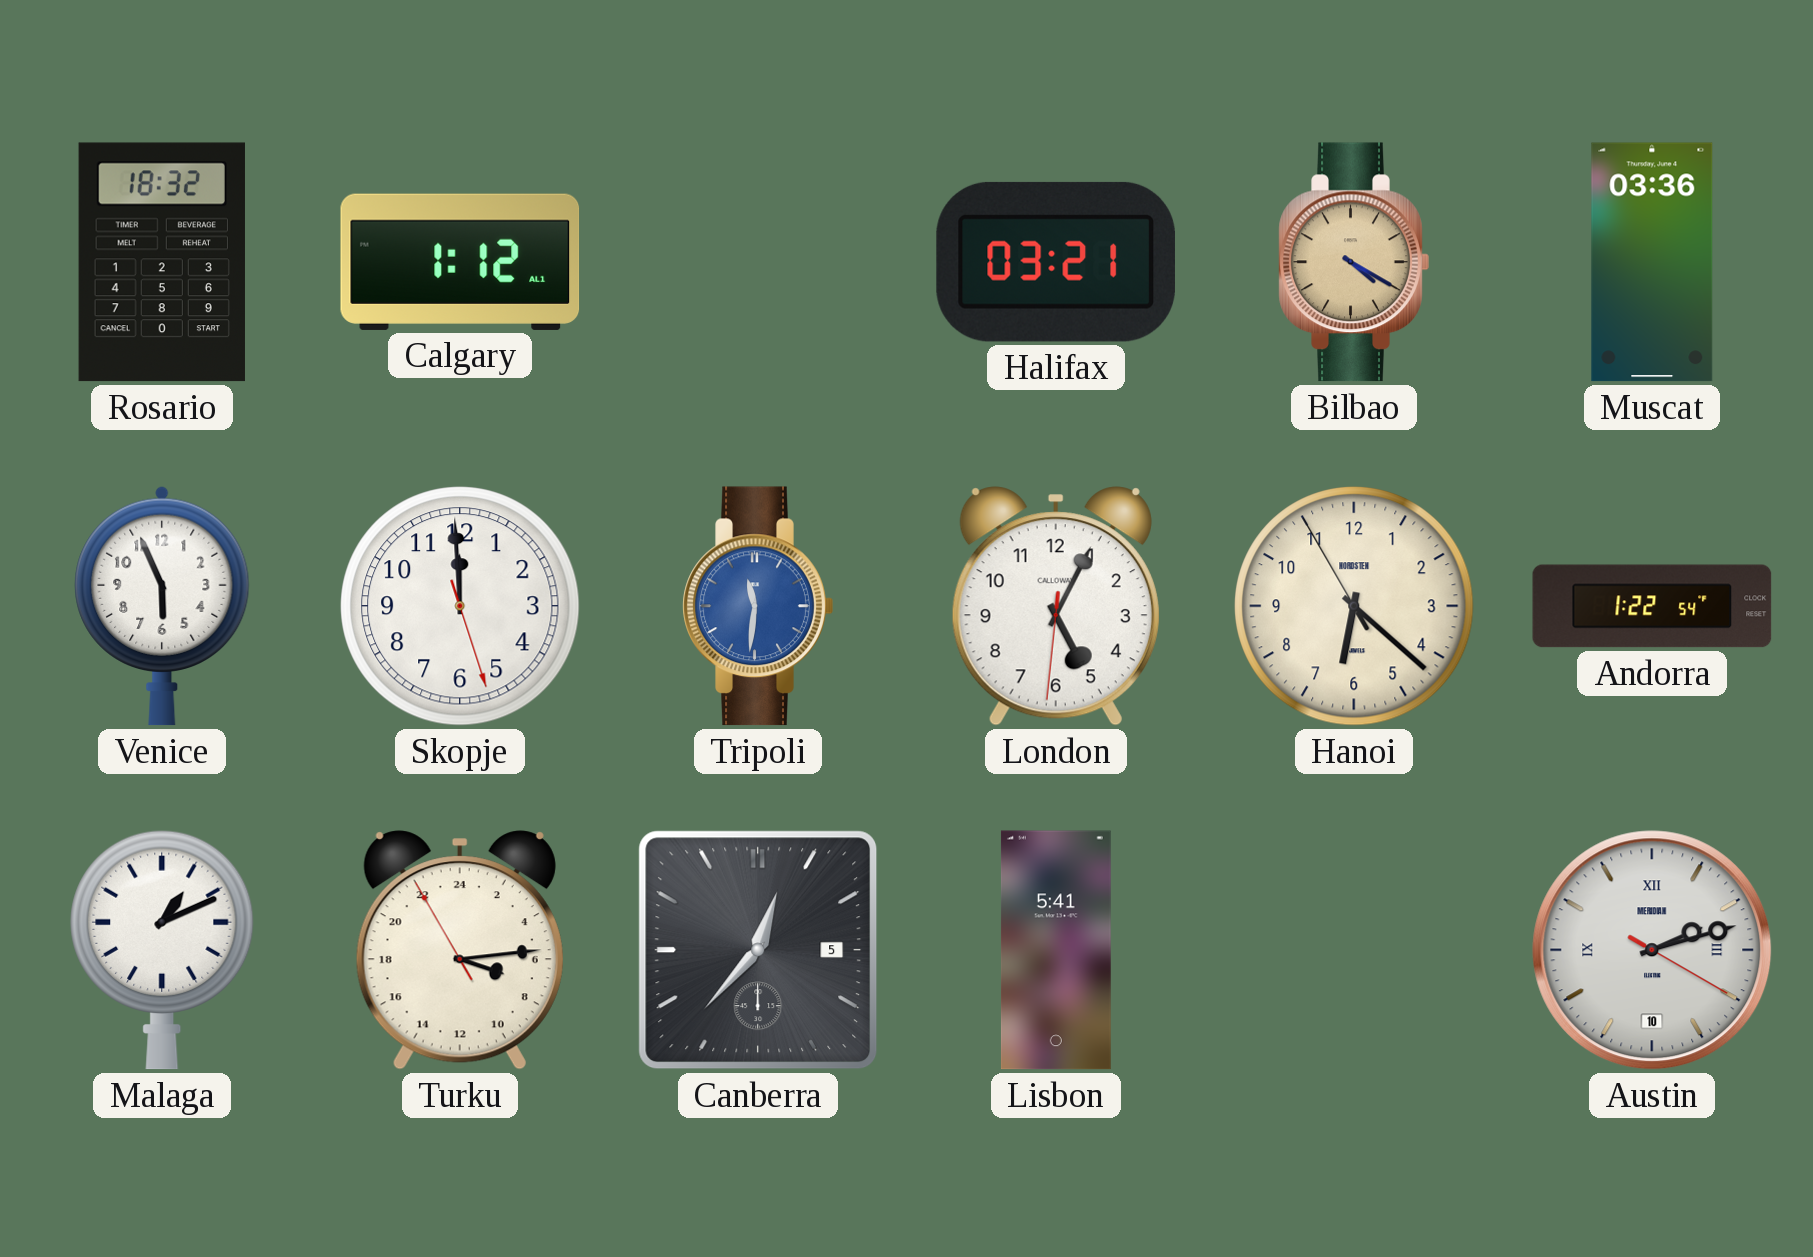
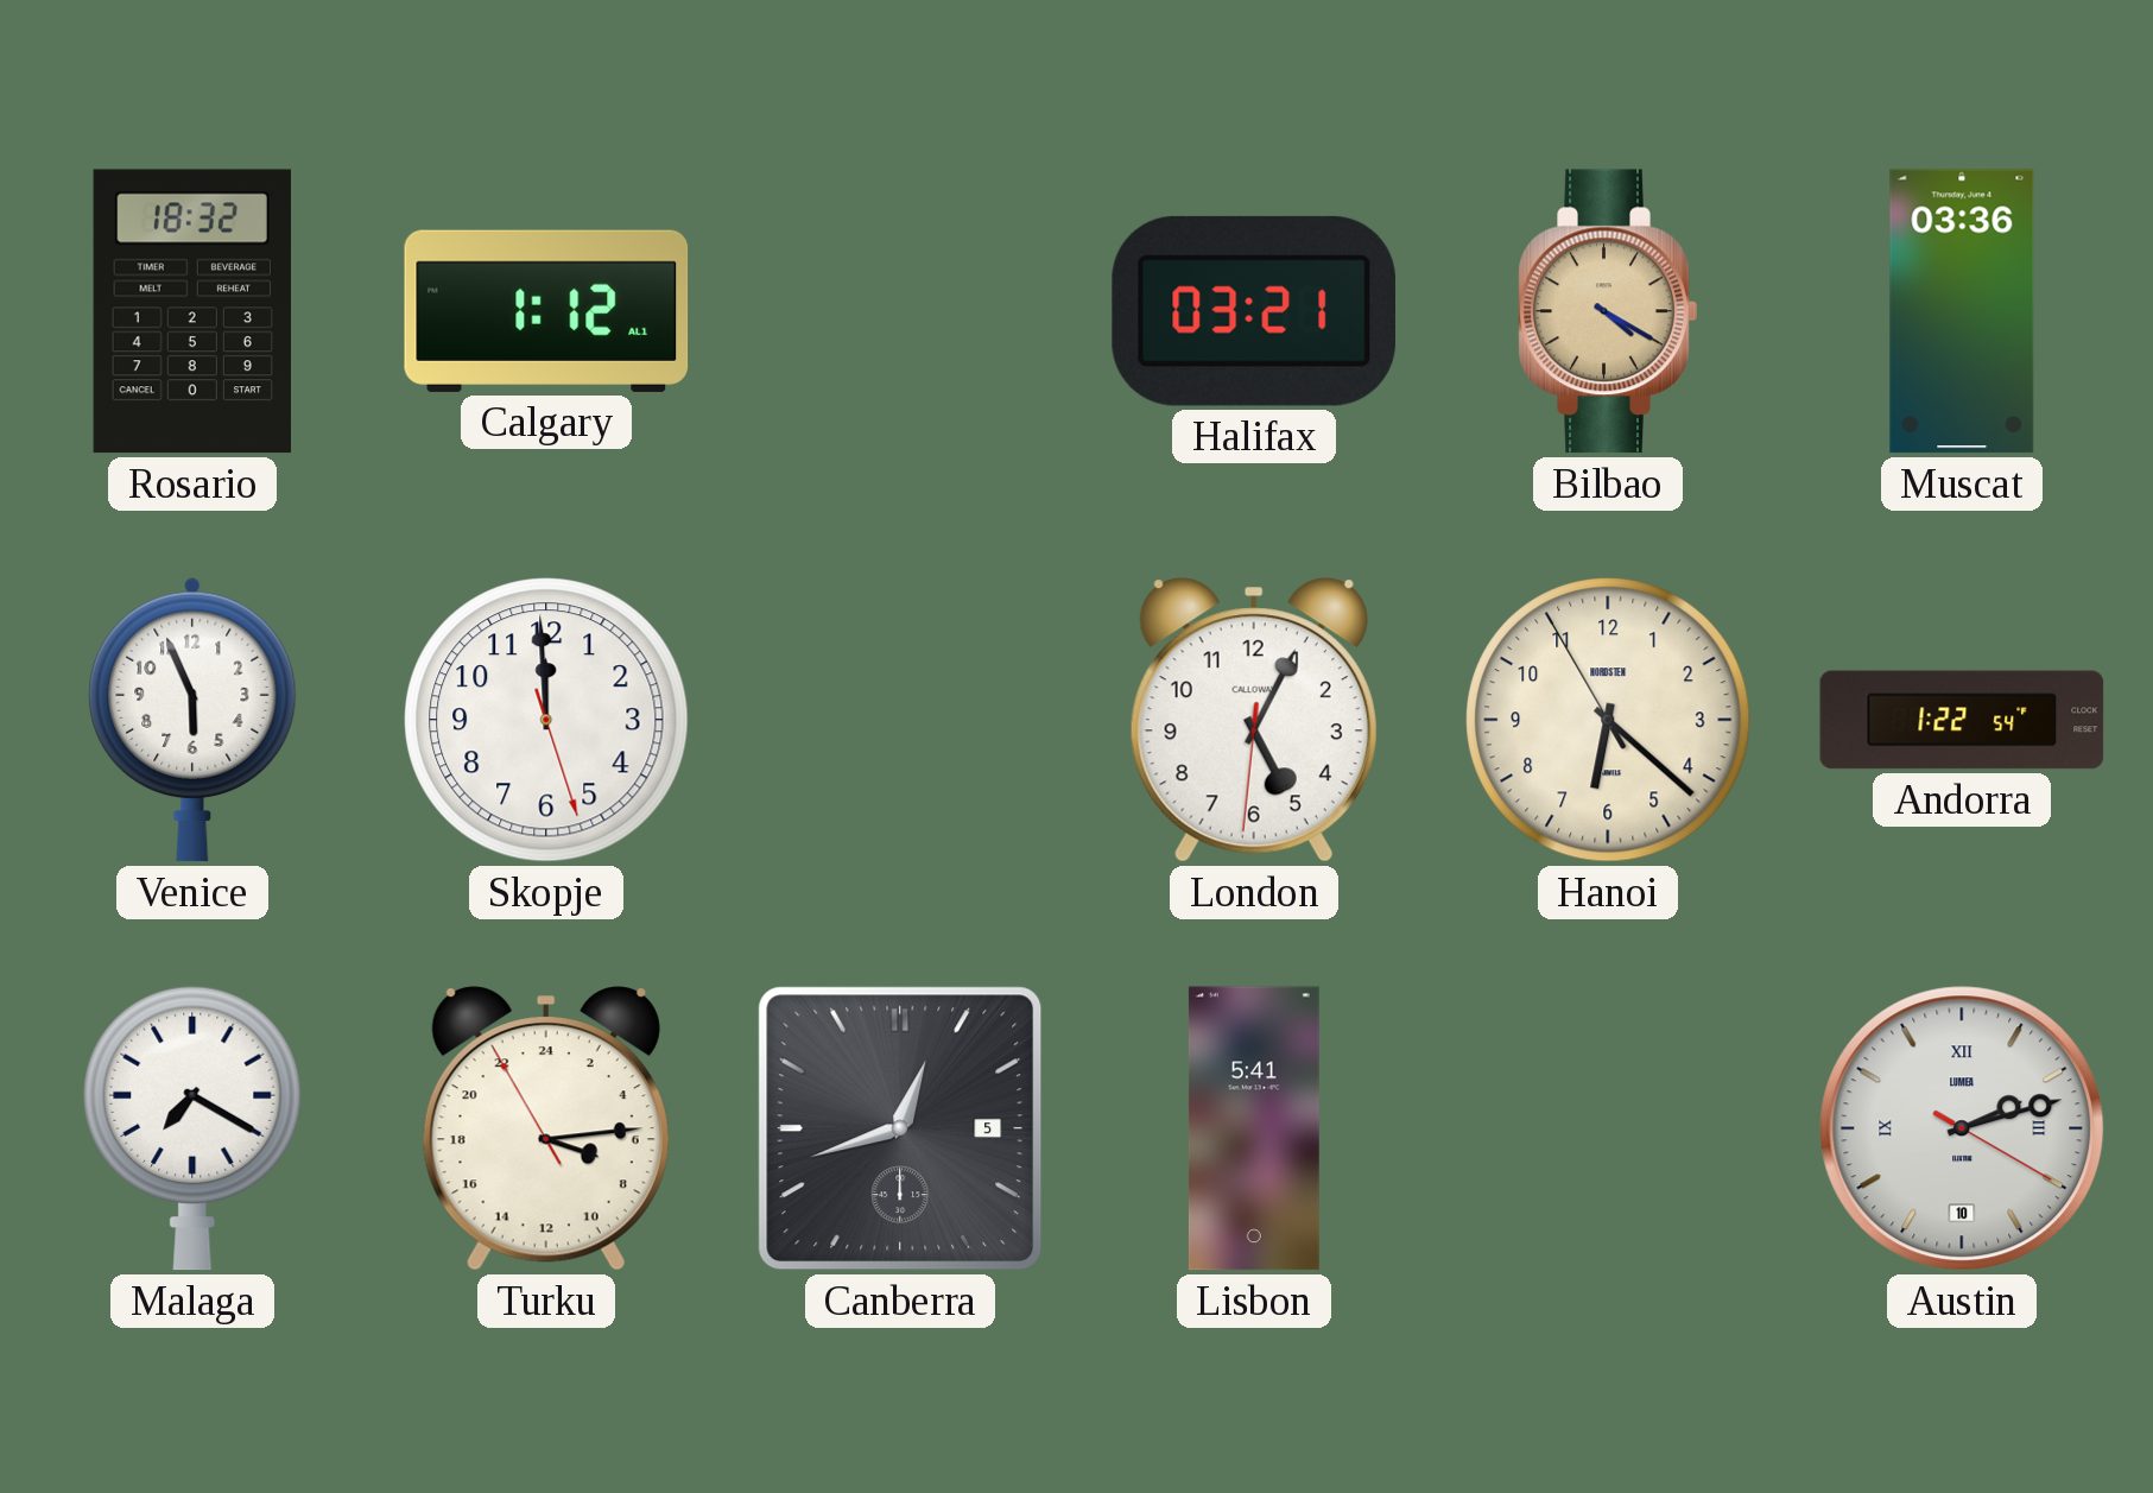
Tripoli: 11:31 -> none
Malaga: 1:11 -> 7:20
Canberra: 12:37 -> 12:42
Austin brand: MERIDIAN -> LUMEA
